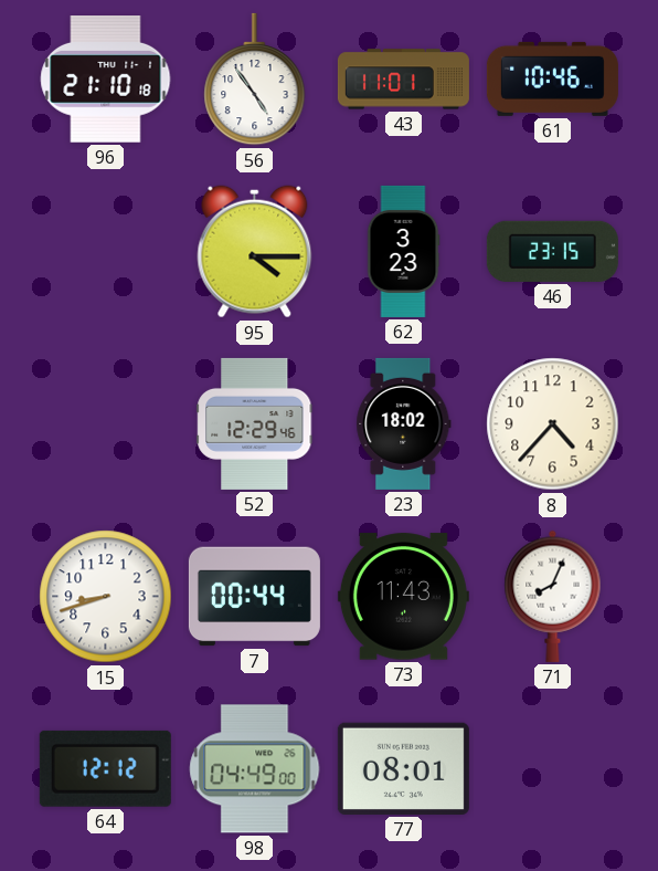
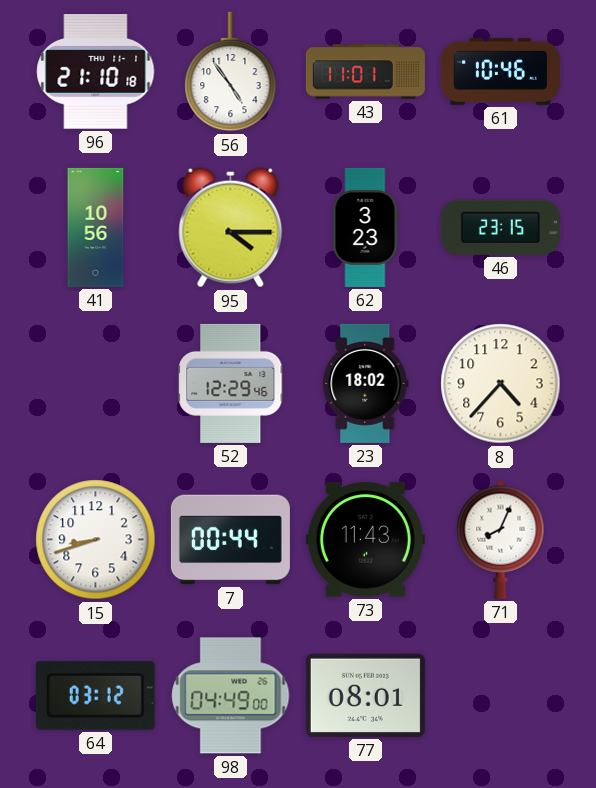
41: none -> 10:56
64: 12:12 -> 03:12
